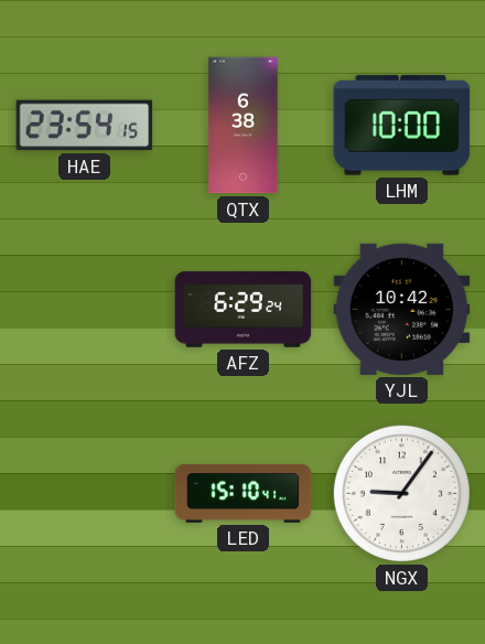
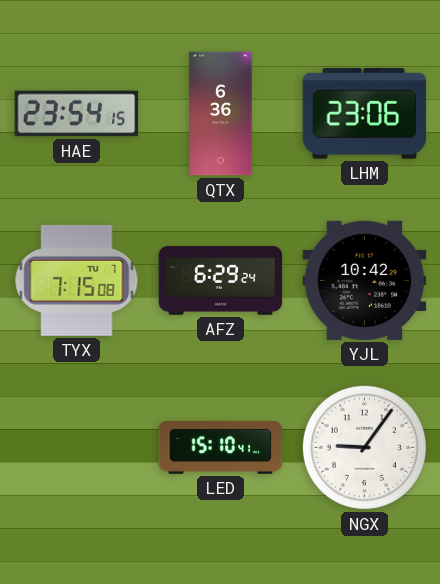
QTX: 6:38 -> 6:36
LHM: 10:00 -> 23:06
TYX: none -> 7:15
